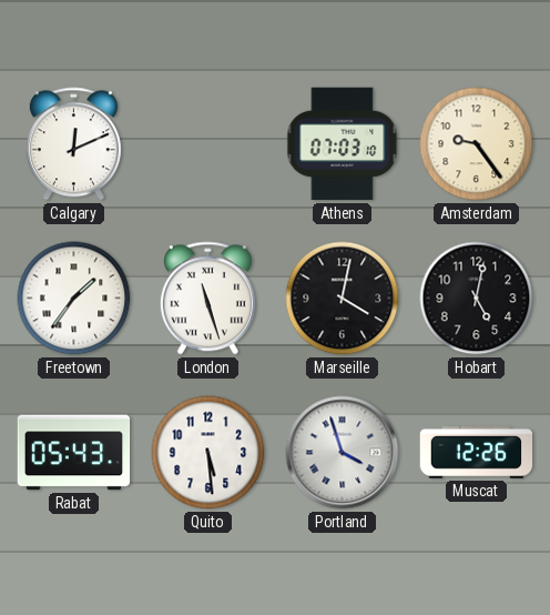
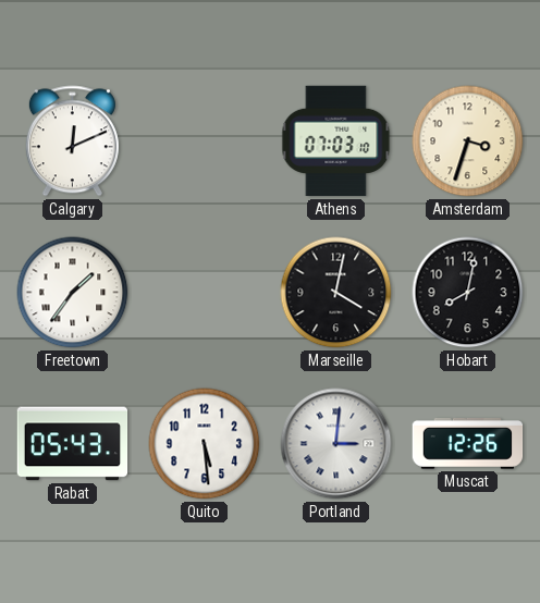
Amsterdam: 9:24 -> 3:33
London: 11:27 -> none
Hobart: 5:02 -> 8:02
Portland: 3:57 -> 3:01
